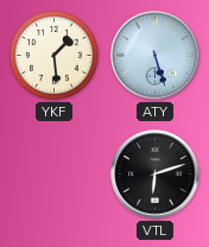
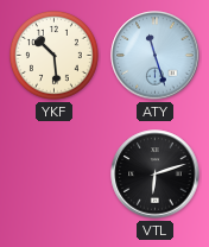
YKF: 1:29 -> 10:29
ATY: 5:27 -> 11:27
